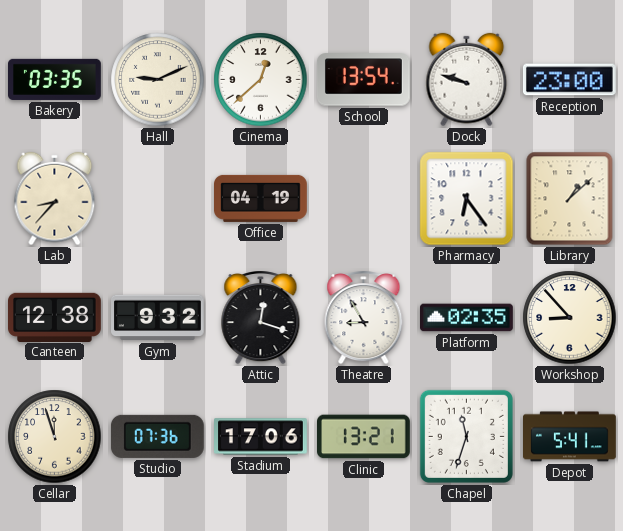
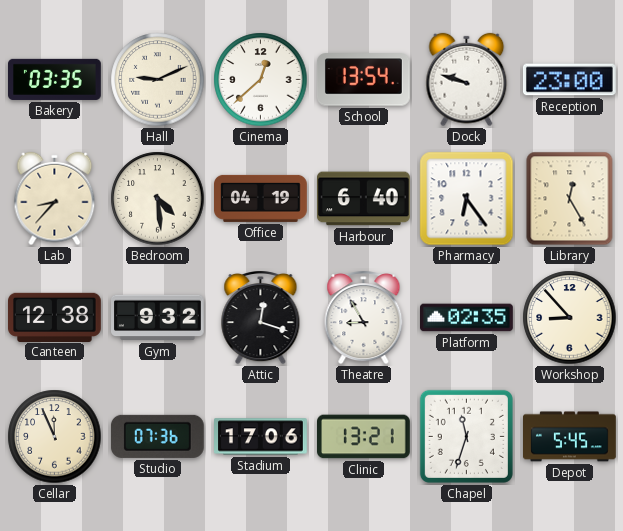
Bedroom: none -> 4:29
Harbour: none -> 6:40
Library: 1:08 -> 12:25
Cellar: 11:57 -> 11:56
Depot: 5:41 -> 5:45
